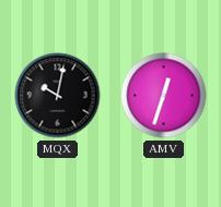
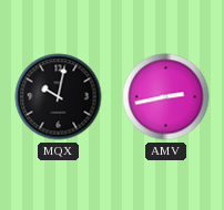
AMV: 12:33 -> 2:43
